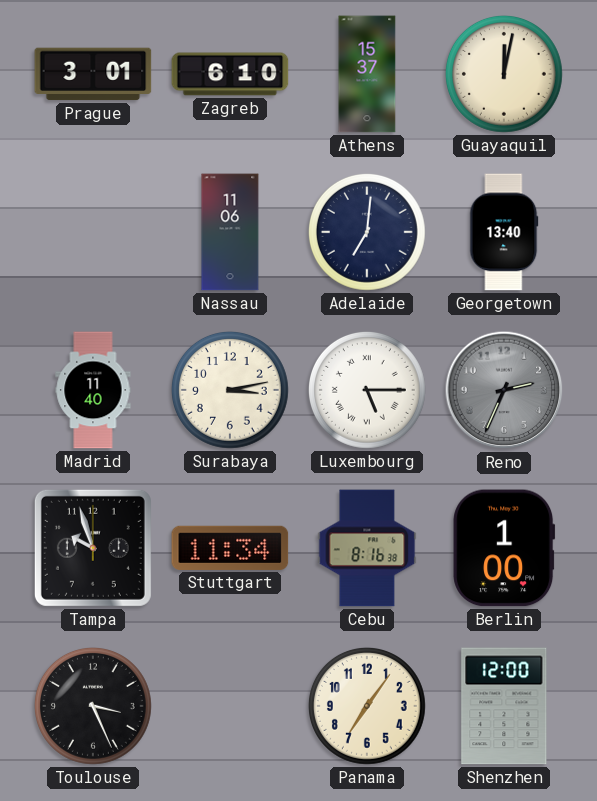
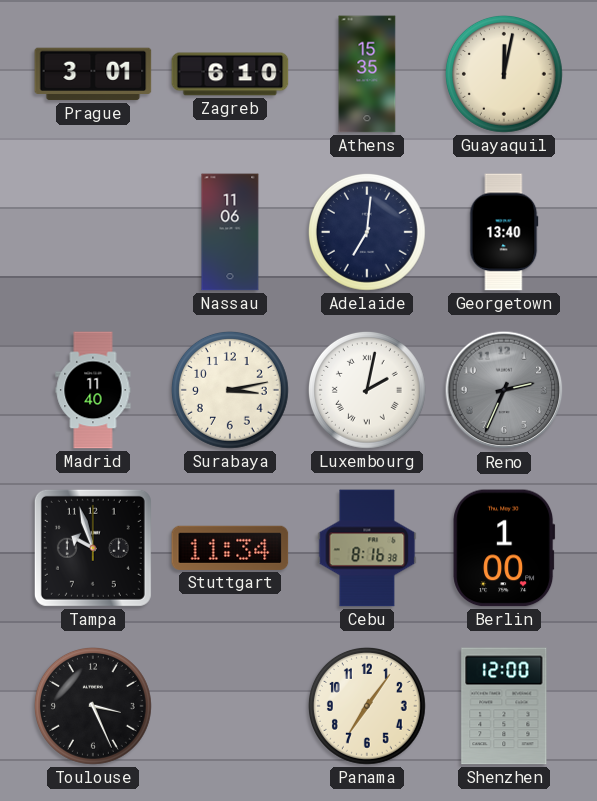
Athens: 15:37 -> 15:35
Luxembourg: 5:15 -> 2:02
